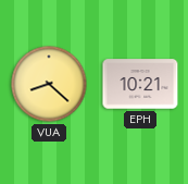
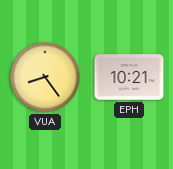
VUA: 8:22 -> 8:24
